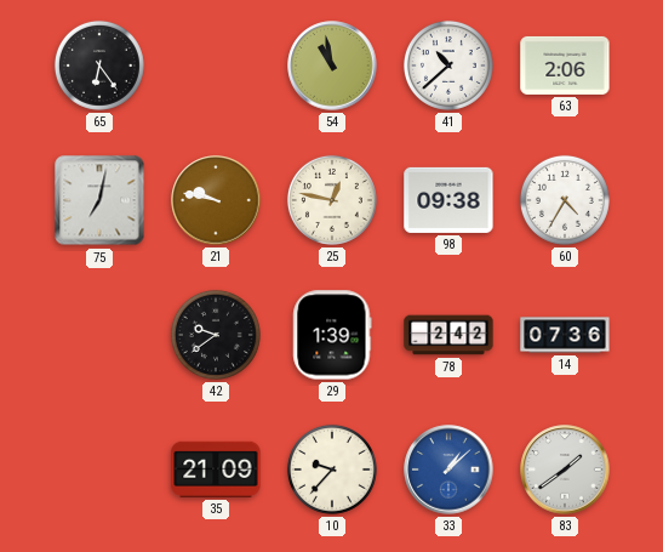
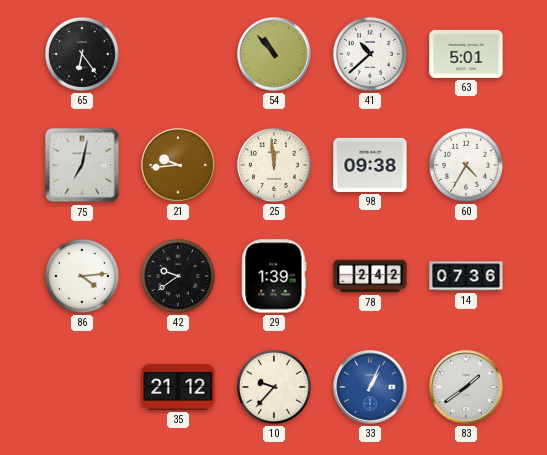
54: 10:58 -> 10:53
63: 2:06 -> 5:01
21: 9:47 -> 9:44
25: 12:47 -> 11:59
86: none -> 4:14
35: 21:09 -> 21:12
33: 1:08 -> 1:04
